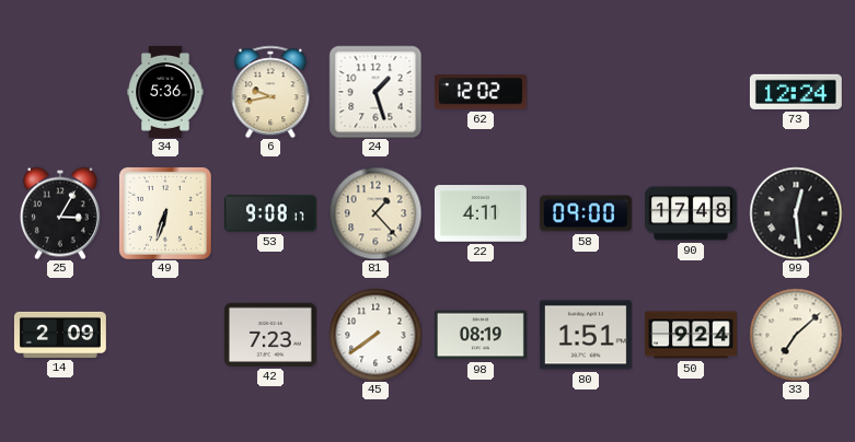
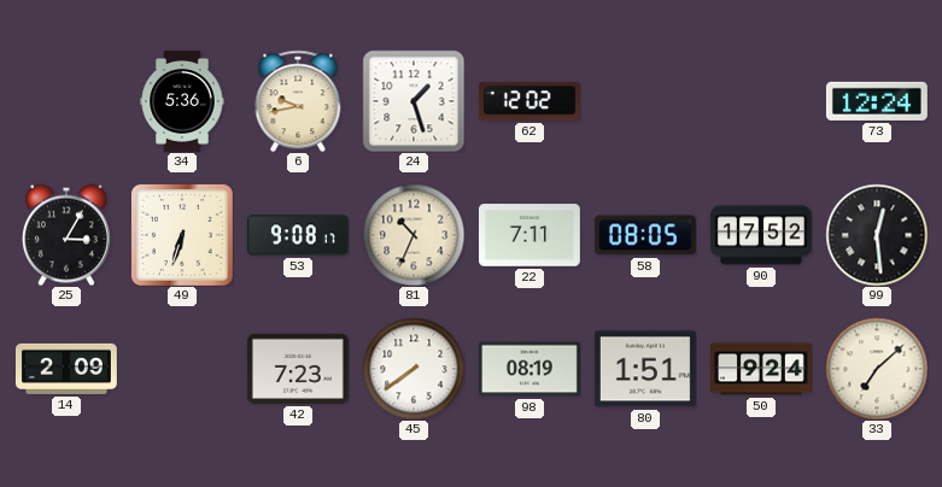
81: 1:23 -> 10:34
22: 4:11 -> 7:11
58: 09:00 -> 08:05
90: 17:48 -> 17:52
